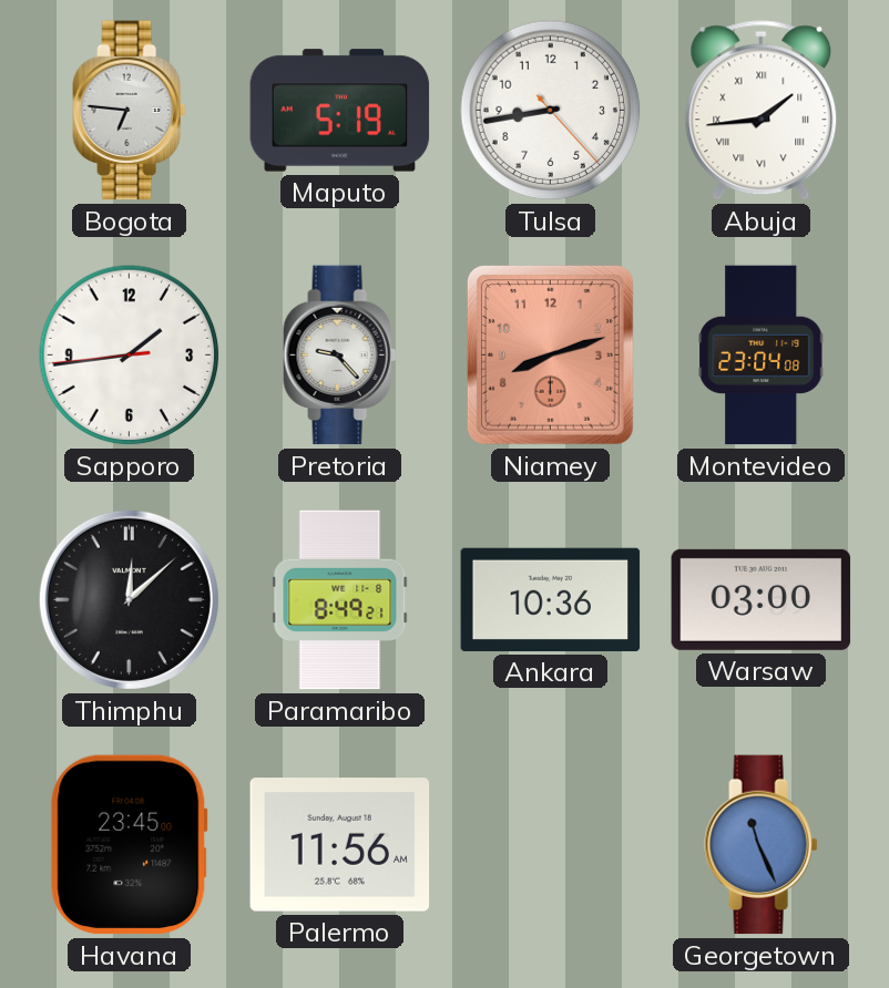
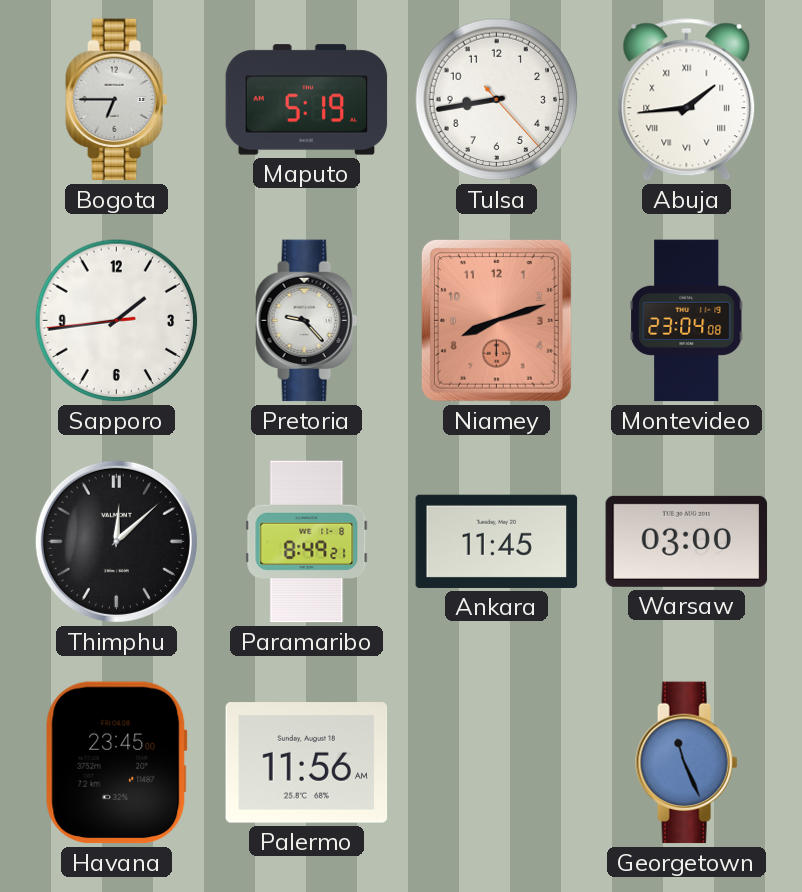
Bogota: 6:46 -> 6:45
Ankara: 10:36 -> 11:45
